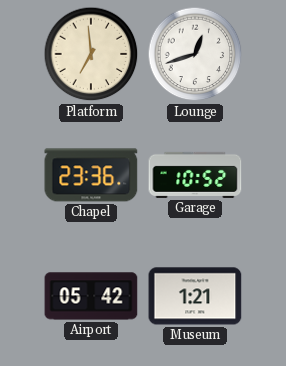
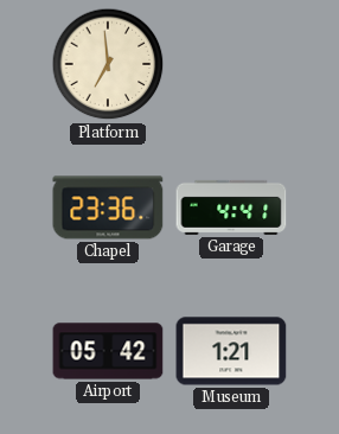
Lounge: 12:42 -> none
Garage: 10:52 -> 4:41
